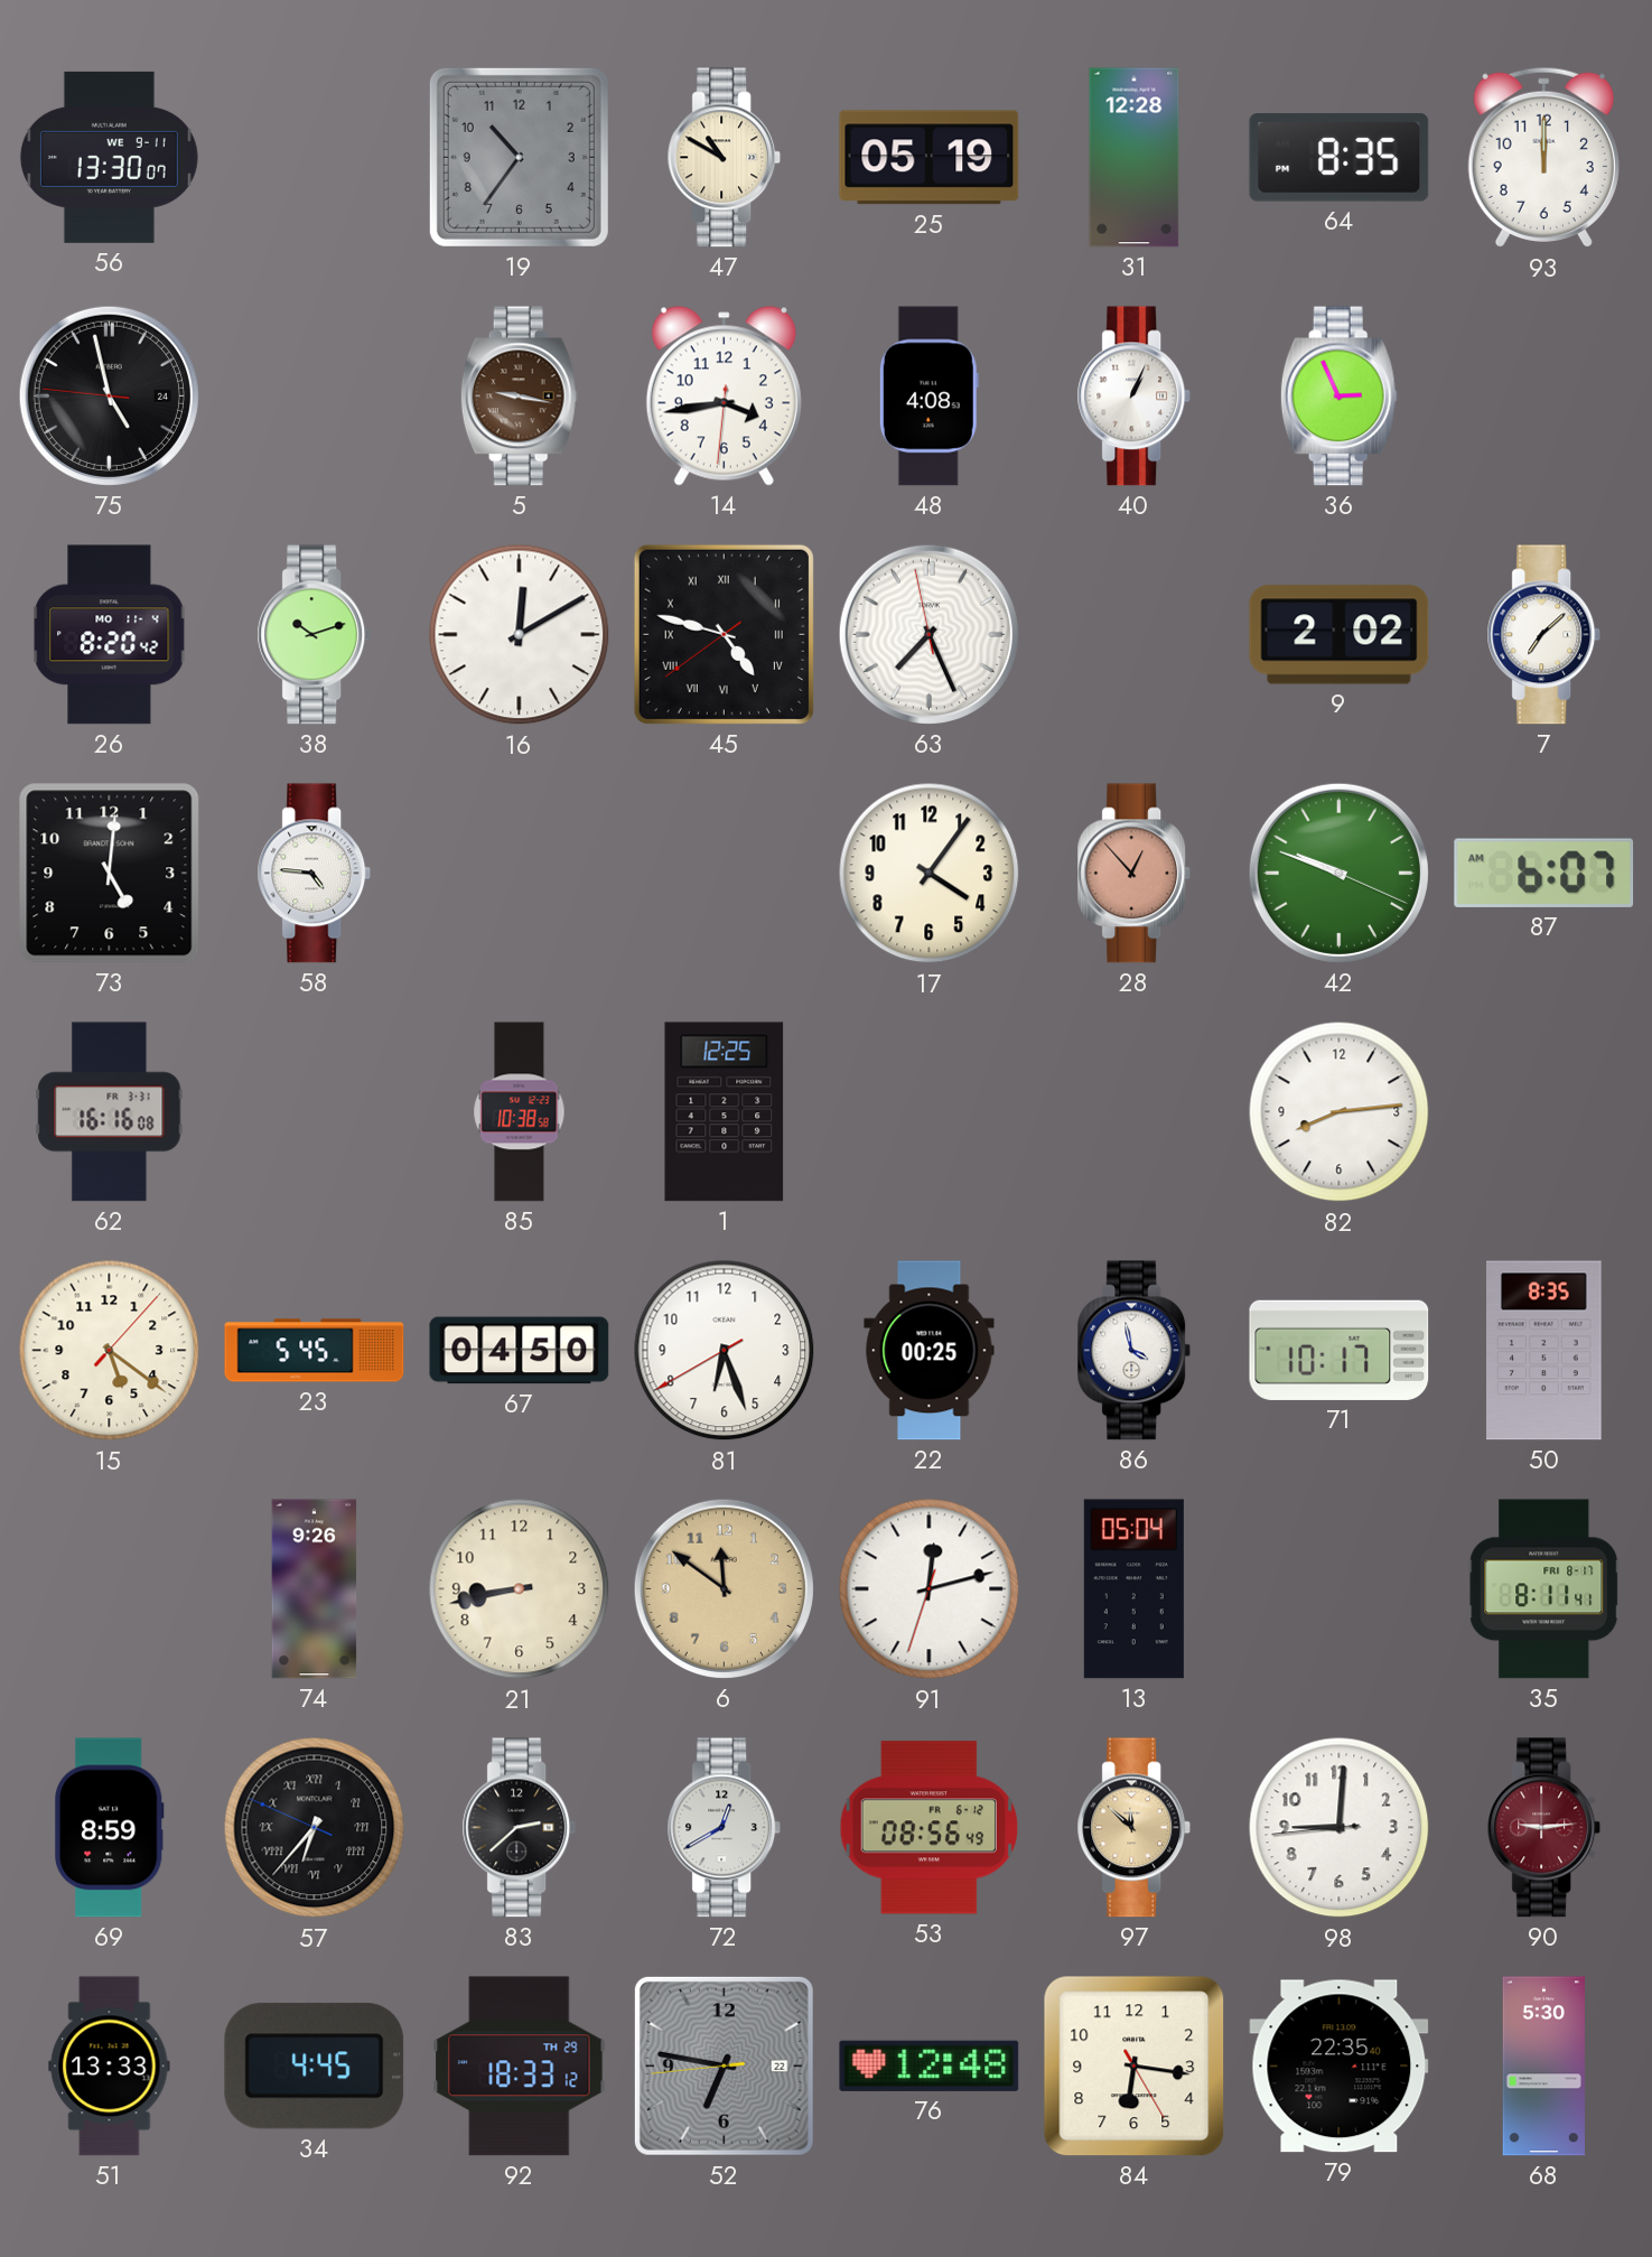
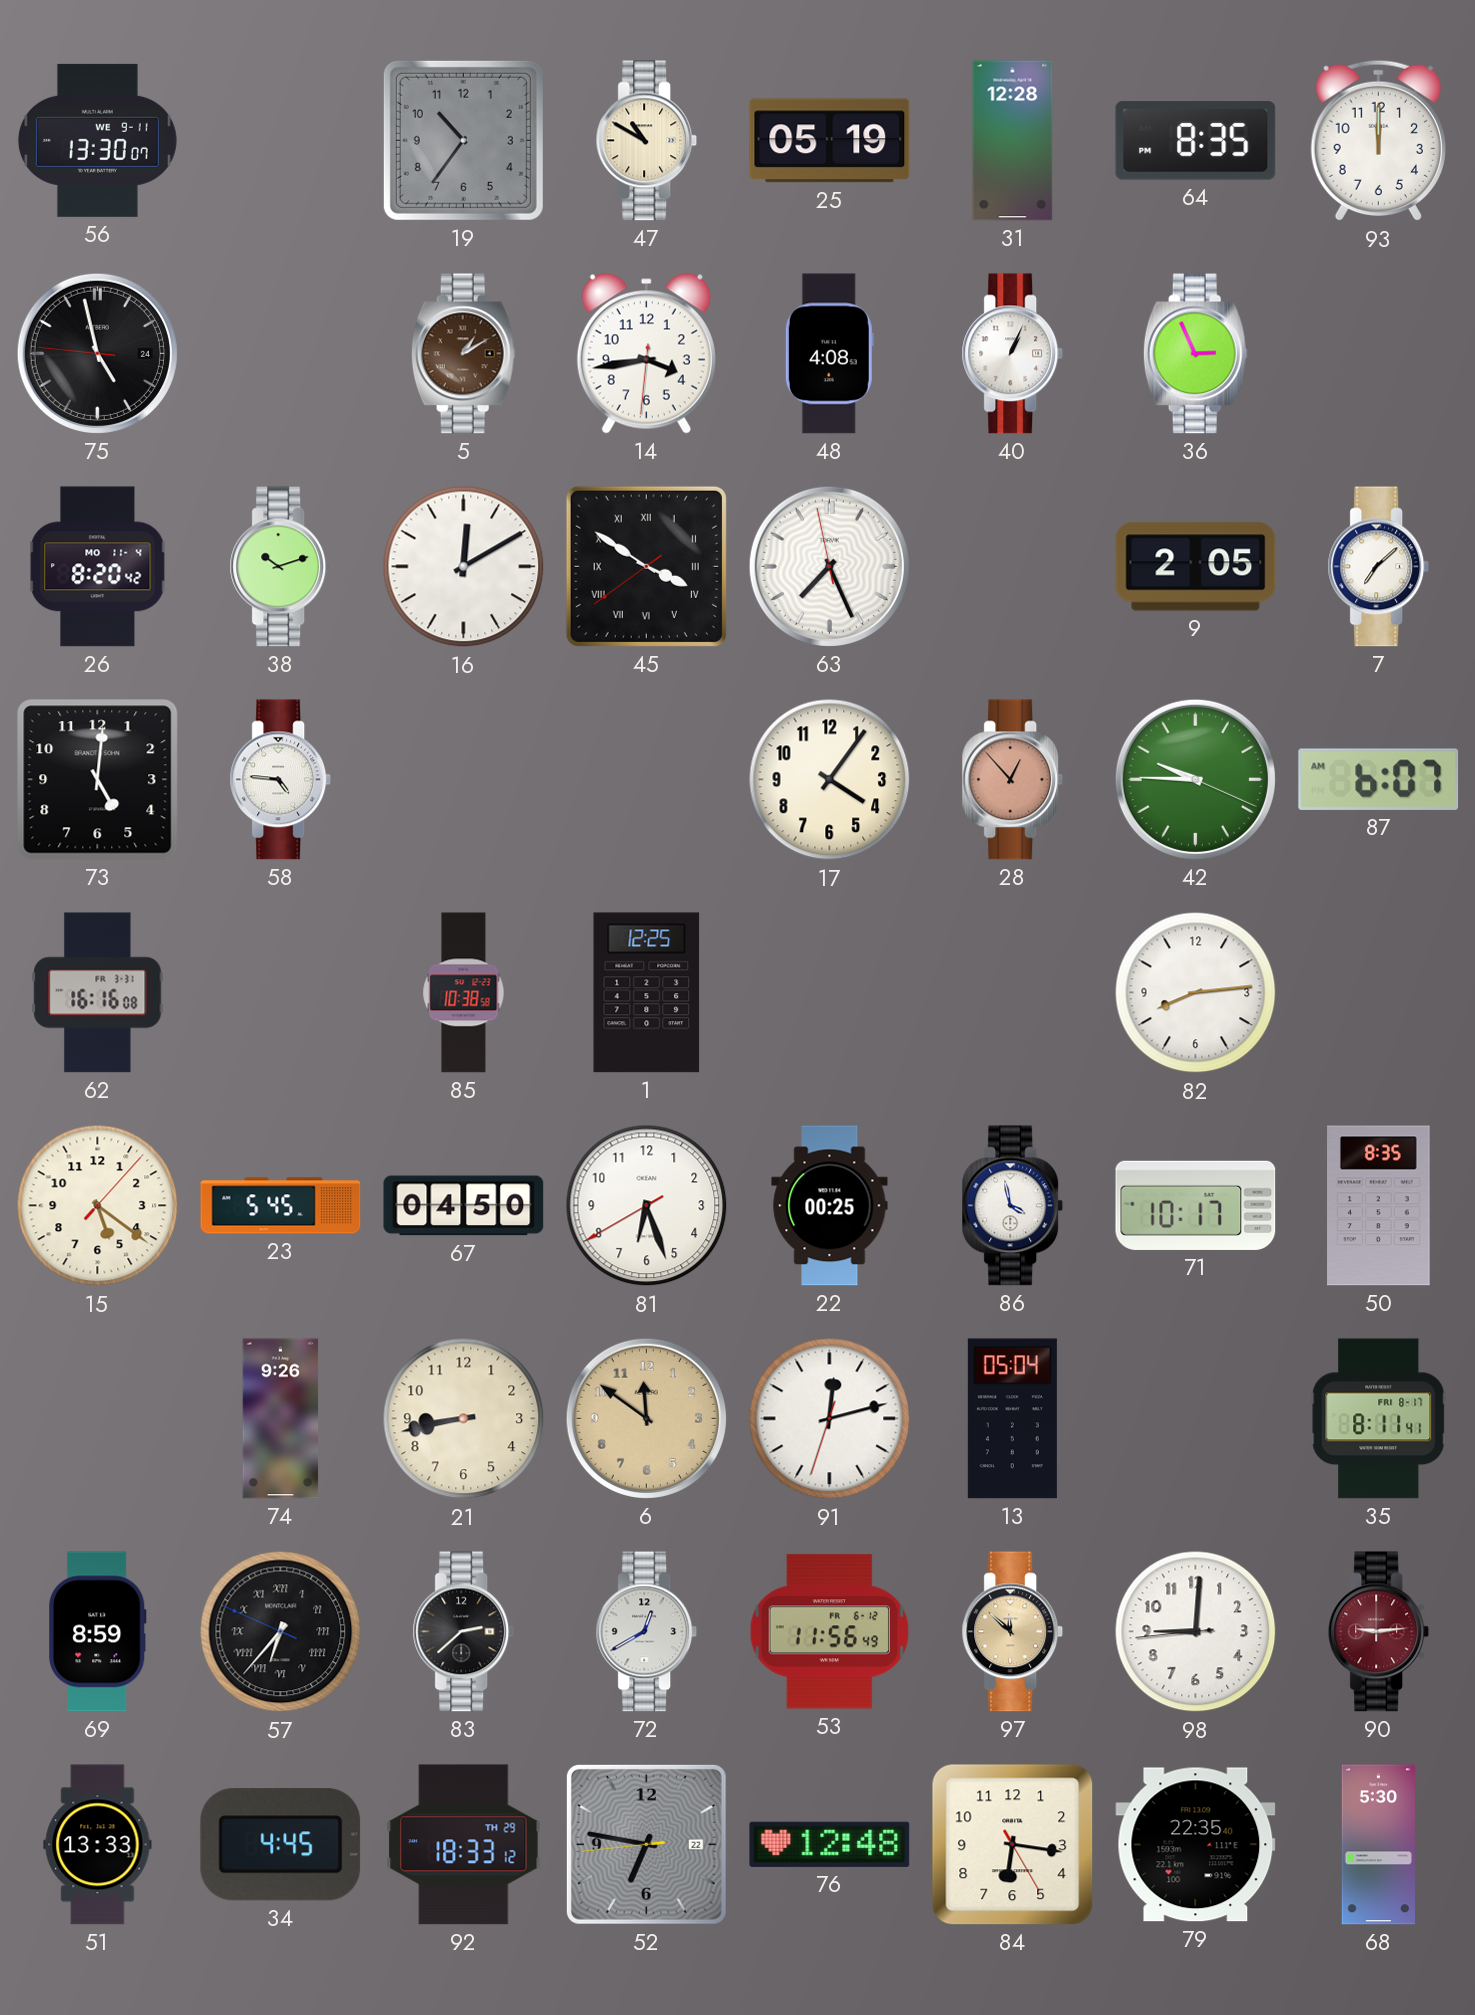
5: 9:17 -> 1:10
45: 4:47 -> 3:50
9: 2:02 -> 2:05
42: 9:48 -> 9:45
53: 08:56 -> 11:56
